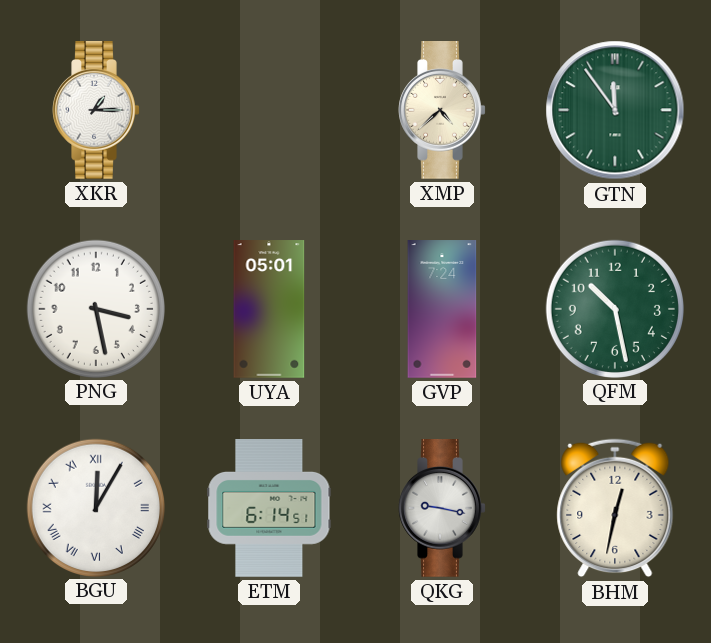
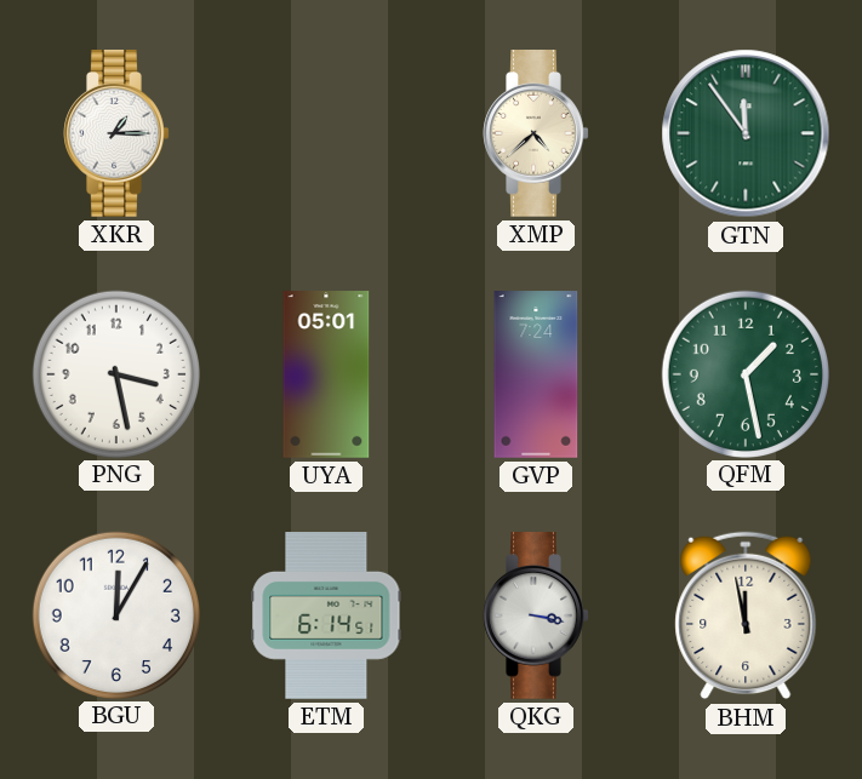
QFM: 10:28 -> 1:28
BGU numerals: Roman -> Arabic
QKG: 9:17 -> 3:17
BHM: 12:32 -> 11:58
